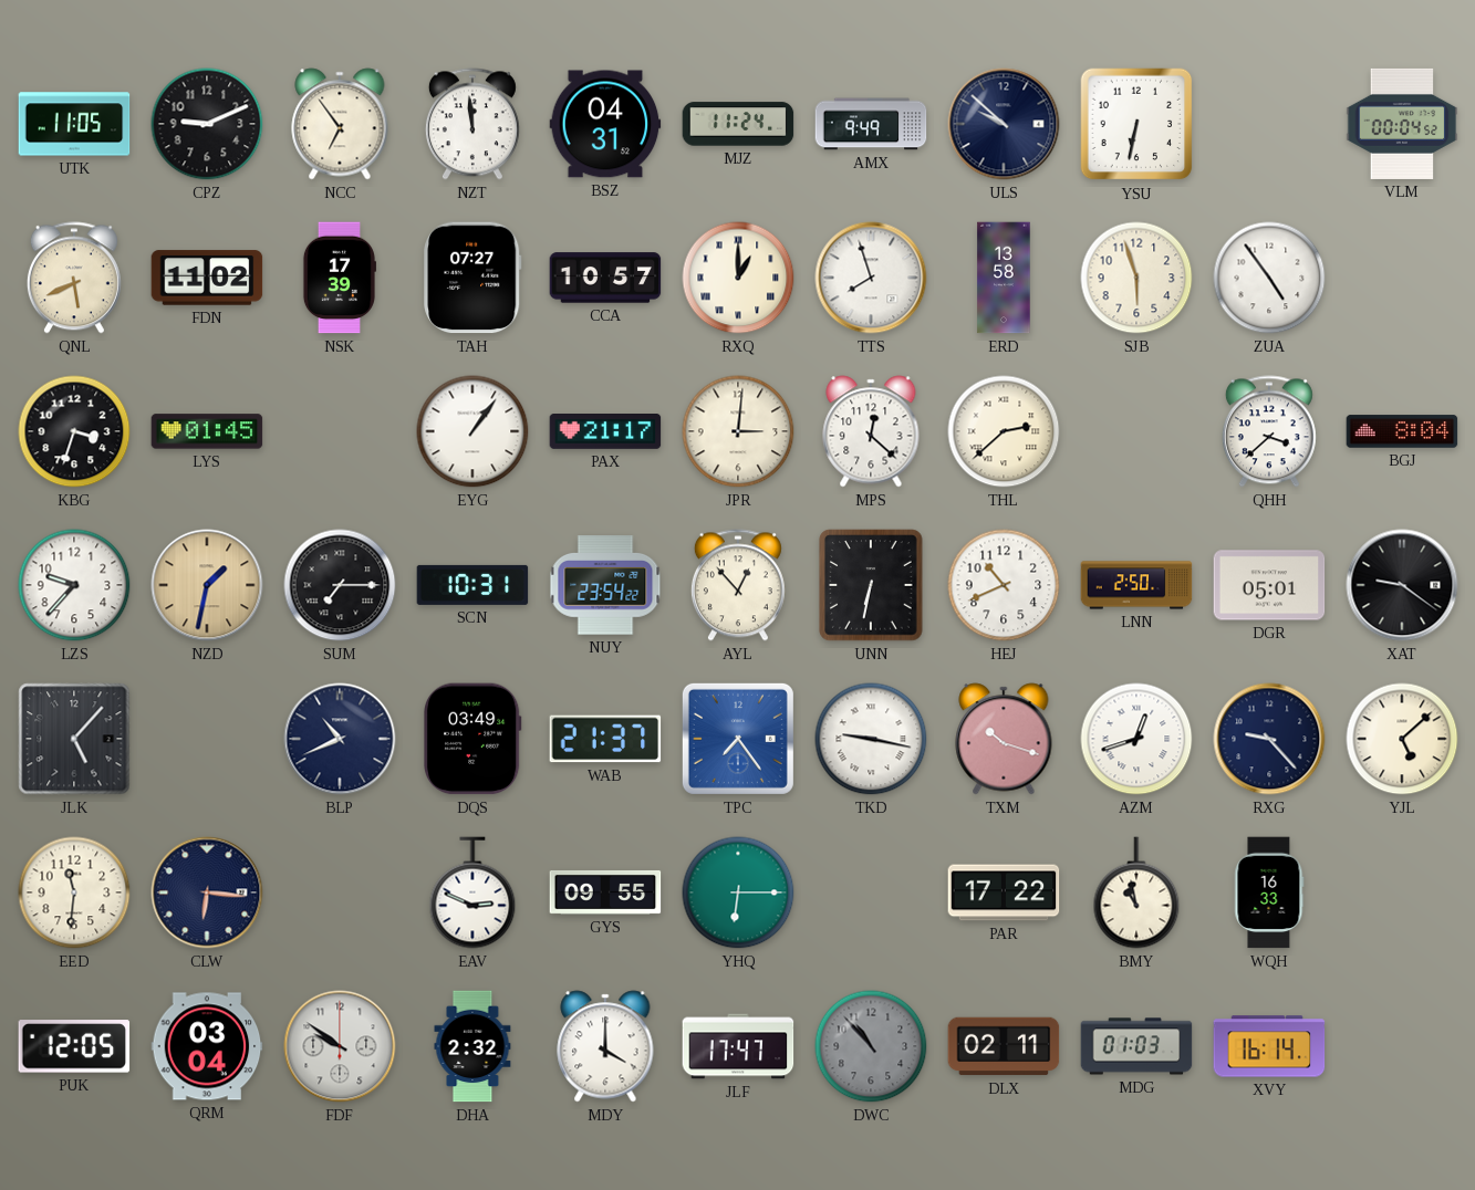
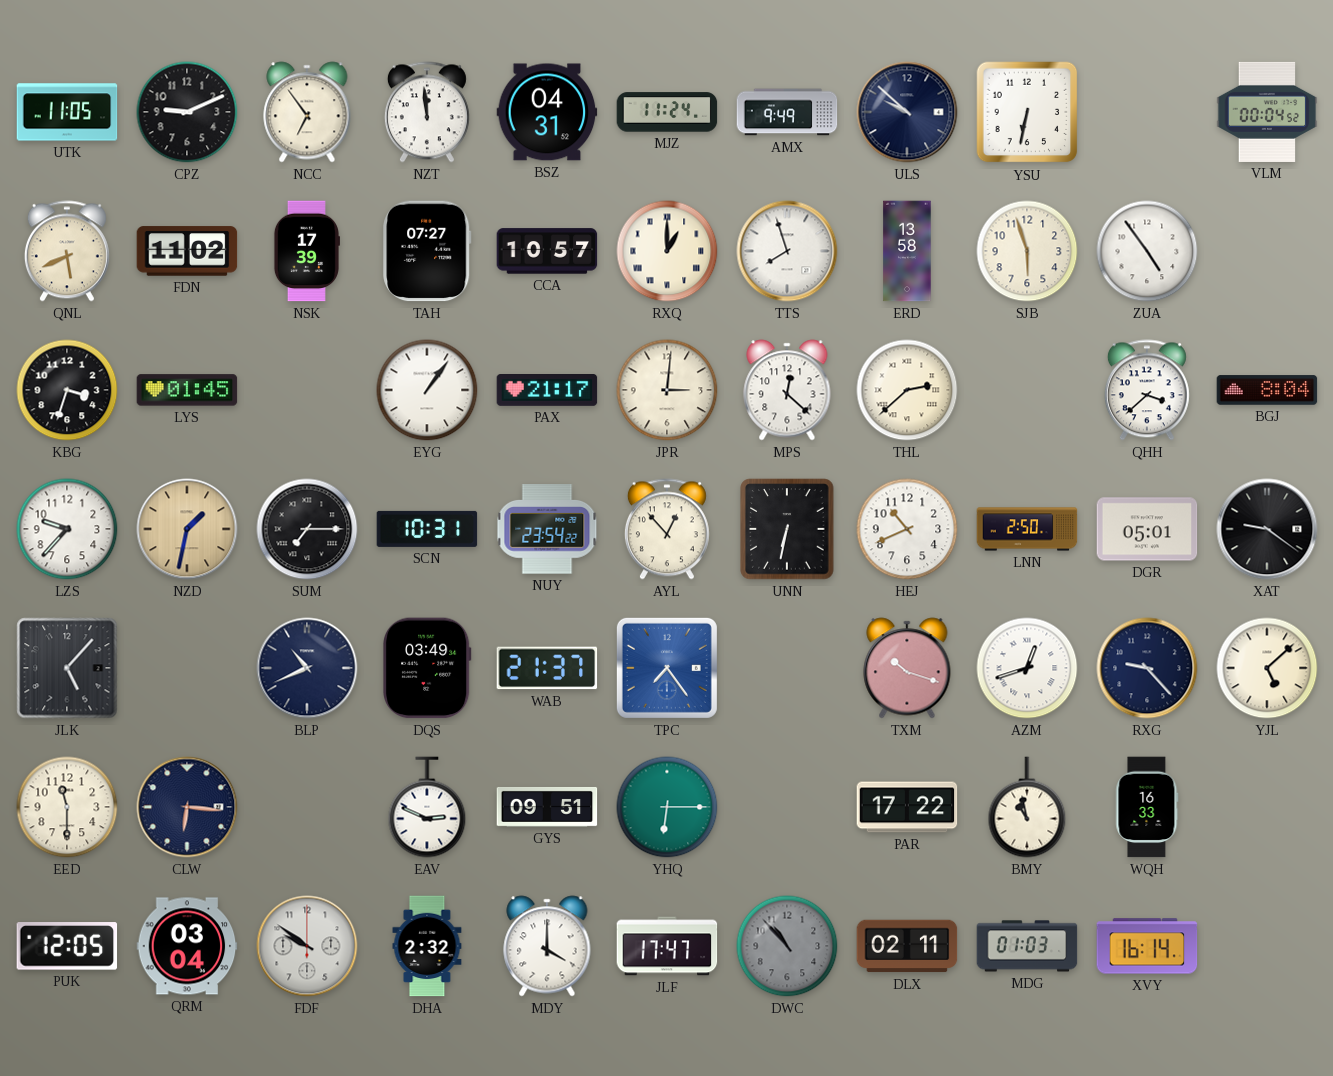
TKD: 9:17 -> none
EED: 11:31 -> 11:30
GYS: 09:55 -> 09:51
